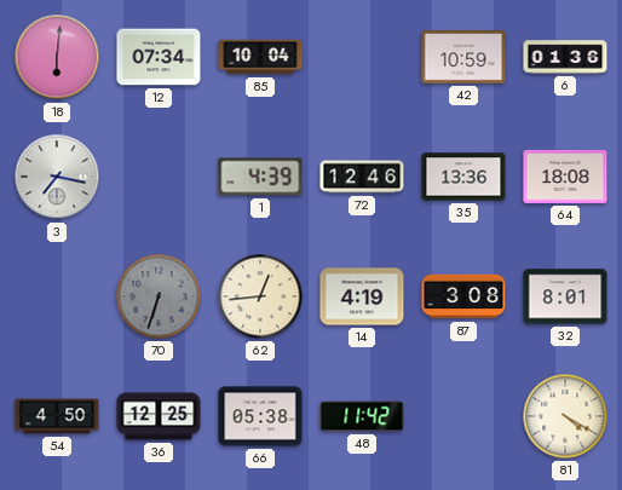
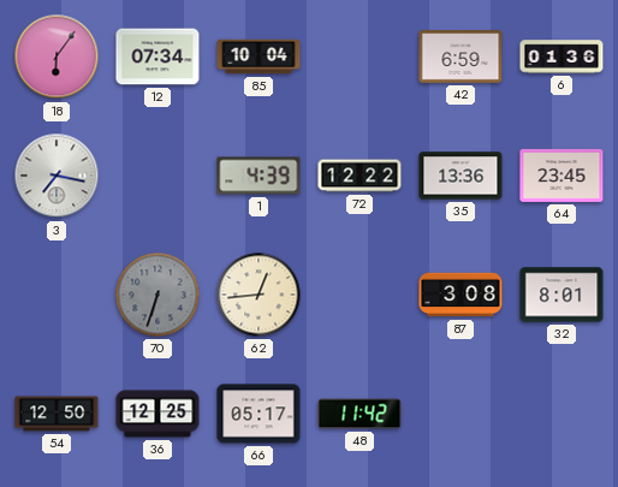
18: 6:01 -> 6:06
42: 10:59 -> 6:59
72: 12:46 -> 12:22
64: 18:08 -> 23:45
14: 4:19 -> none
54: 4:50 -> 12:50
66: 05:38 -> 05:17
81: 4:20 -> none
